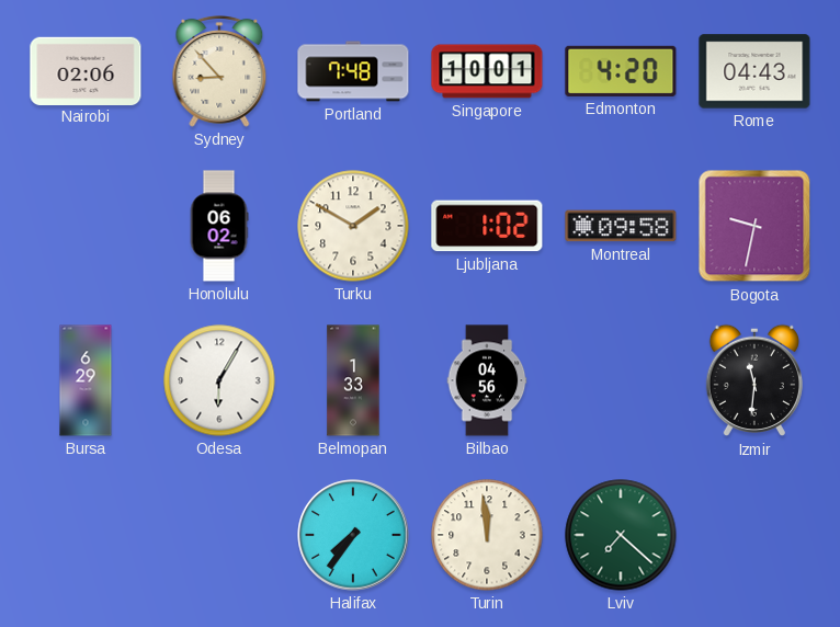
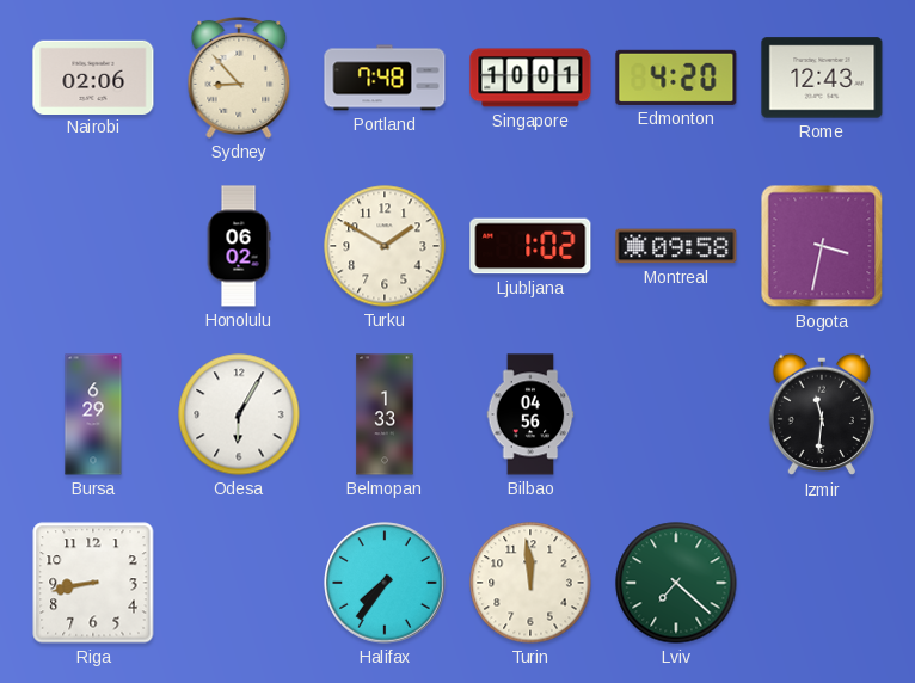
Rome: 04:43 -> 12:43
Bogota: 9:32 -> 3:32
Riga: none -> 8:43
